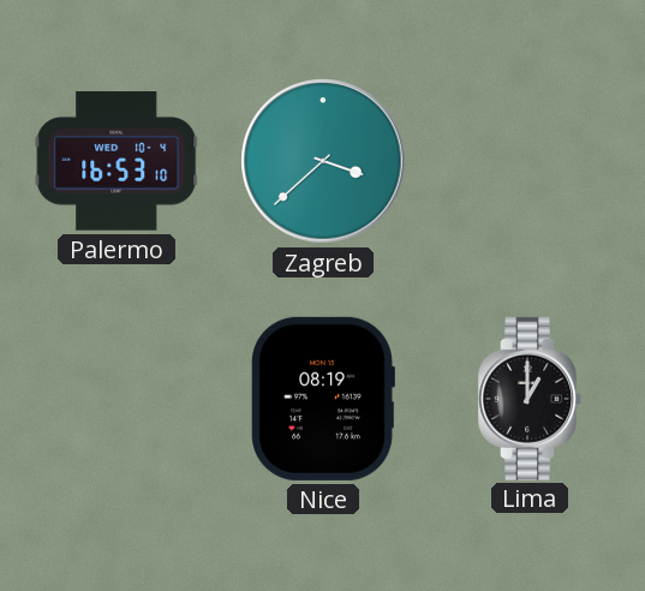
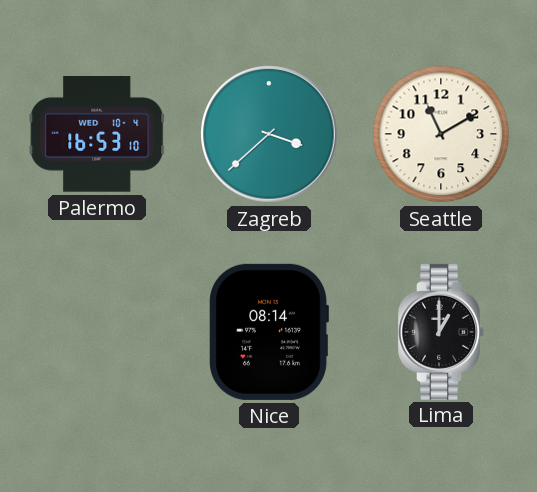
Seattle: none -> 11:10
Nice: 08:19 -> 08:14
